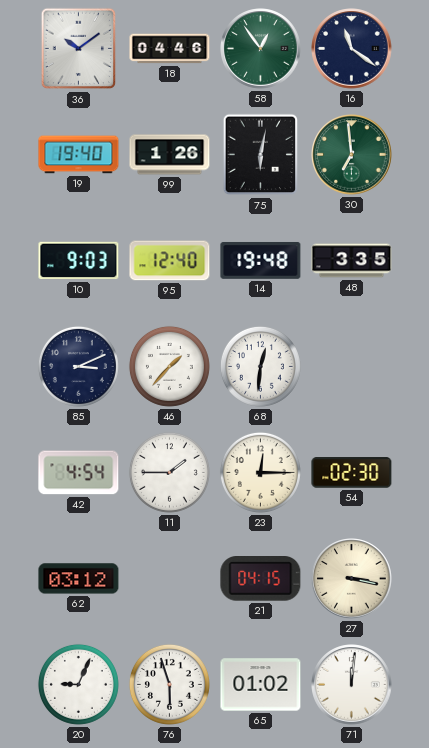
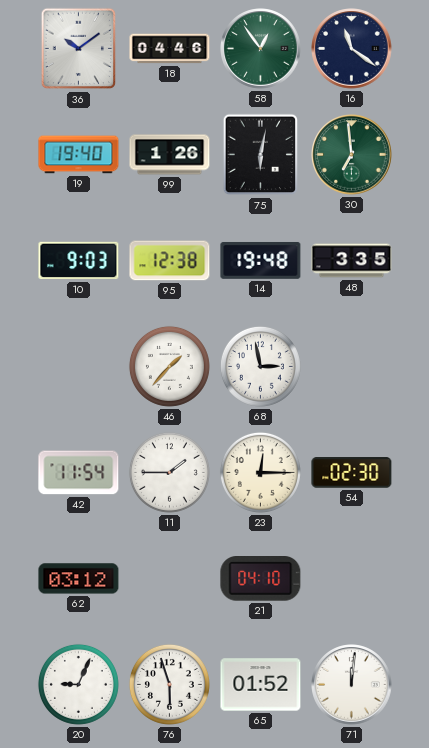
95: 12:40 -> 12:38
85: 3:11 -> none
68: 12:31 -> 2:58
42: 4:54 -> 11:54
21: 04:15 -> 04:10
27: 3:17 -> none
65: 01:02 -> 01:52
